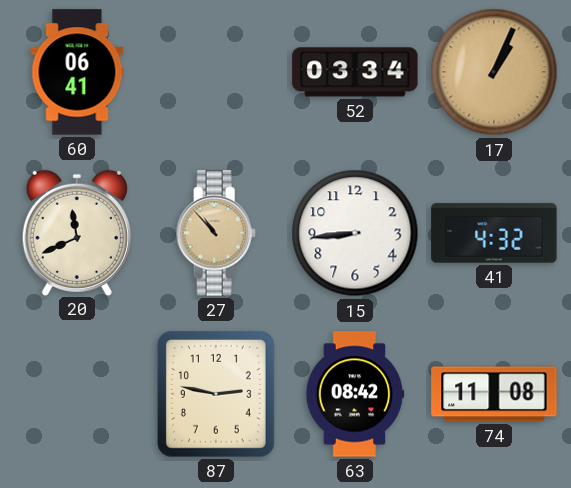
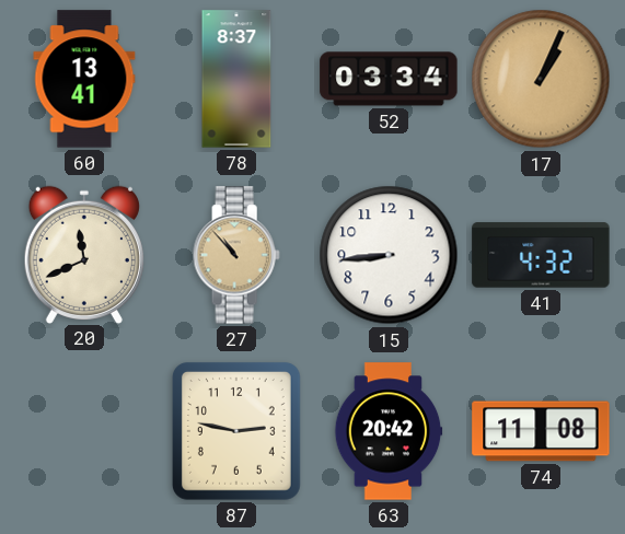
60: 06:41 -> 13:41
78: none -> 8:37
63: 08:42 -> 20:42
